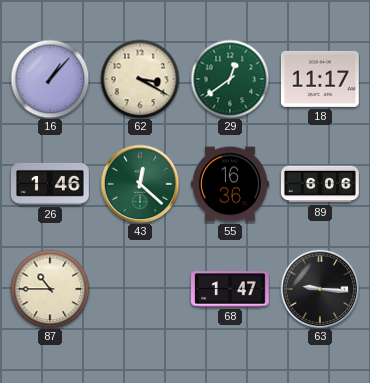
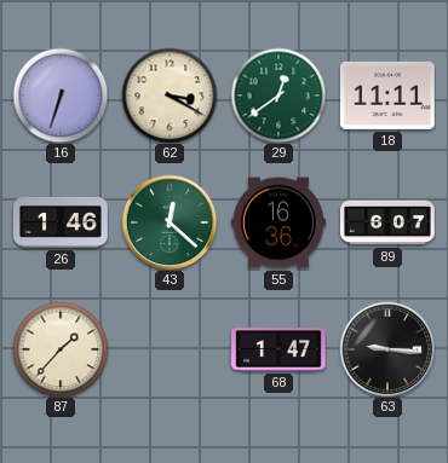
16: 1:07 -> 6:33
18: 11:17 -> 11:11
89: 6:06 -> 6:07
87: 10:45 -> 1:37
